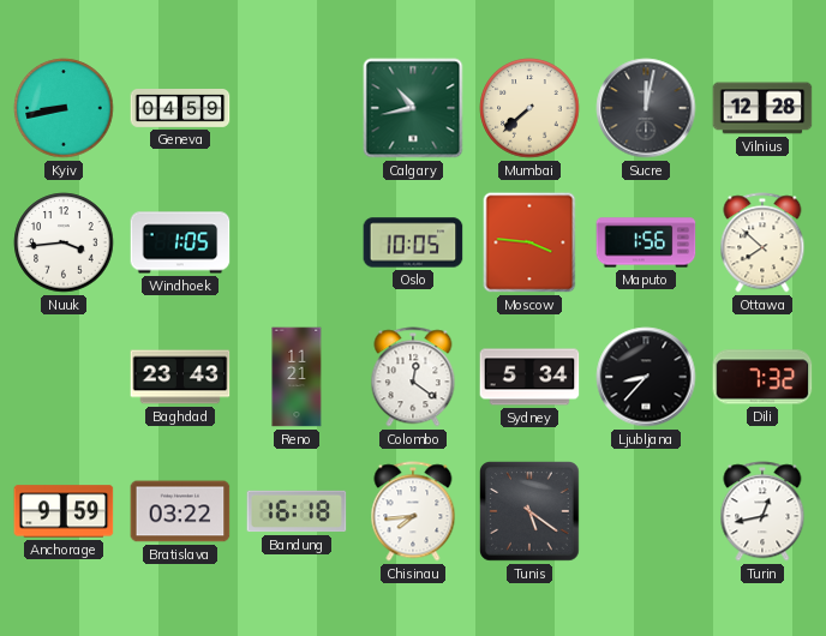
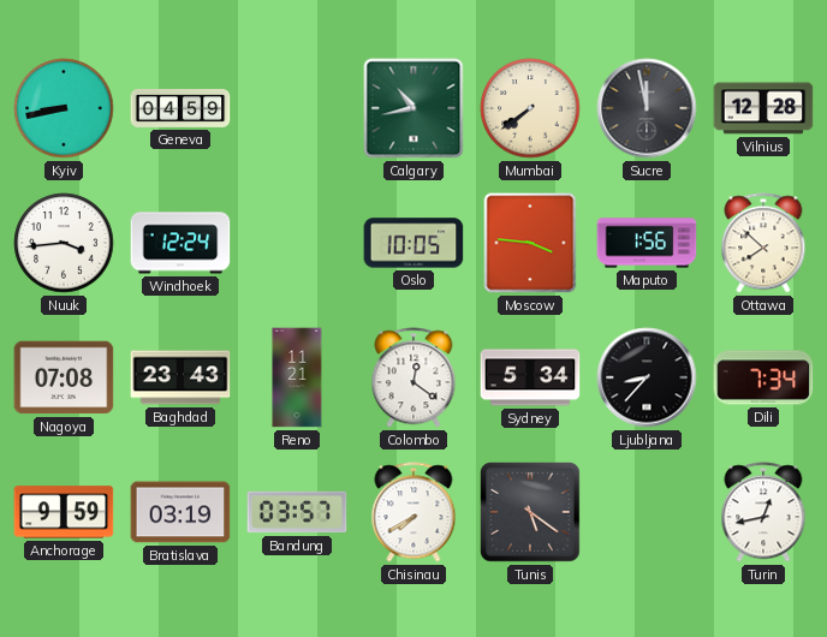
Mumbai: 7:38 -> 7:39
Sucre: 12:02 -> 11:58
Windhoek: 1:05 -> 12:24
Nagoya: none -> 07:08
Dili: 7:32 -> 7:34
Bratislava: 03:22 -> 03:19
Bandung: 16:18 -> 03:57
Chisinau: 7:44 -> 7:40
